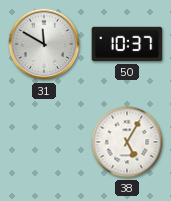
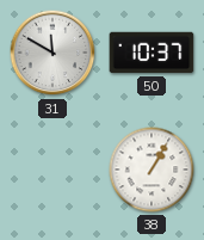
38: 5:05 -> 1:05
